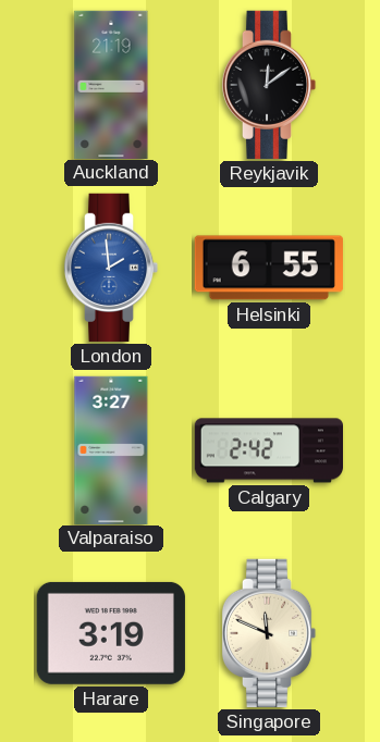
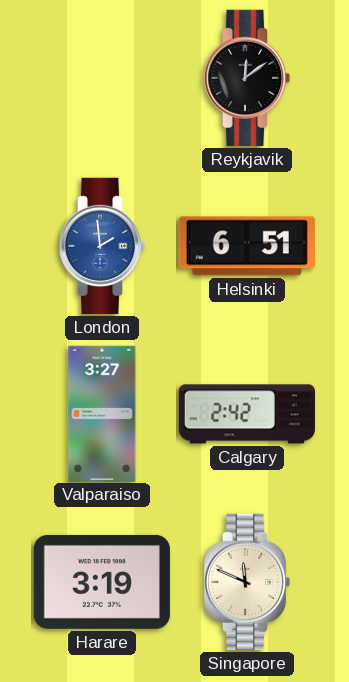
Auckland: 21:19 -> none
Helsinki: 6:55 -> 6:51
